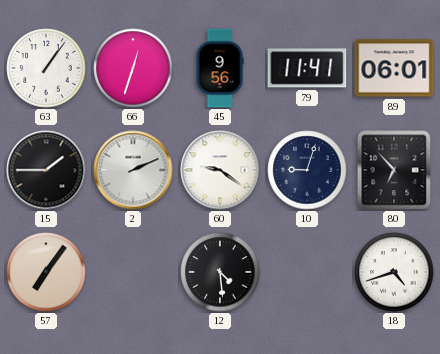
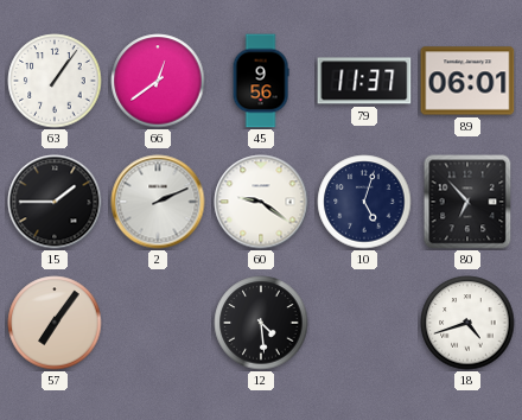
66: 12:33 -> 12:39
79: 11:41 -> 11:37
10: 9:03 -> 5:03
